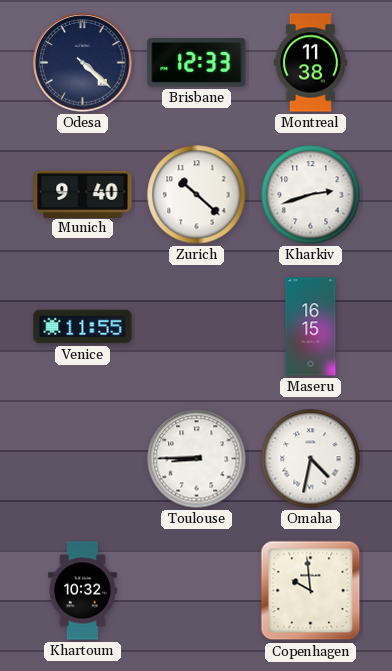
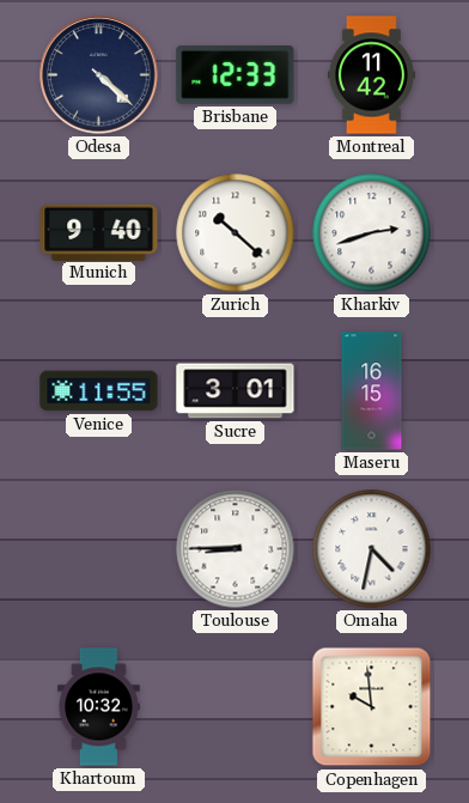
Montreal: 11:38 -> 11:42
Sucre: none -> 3:01
